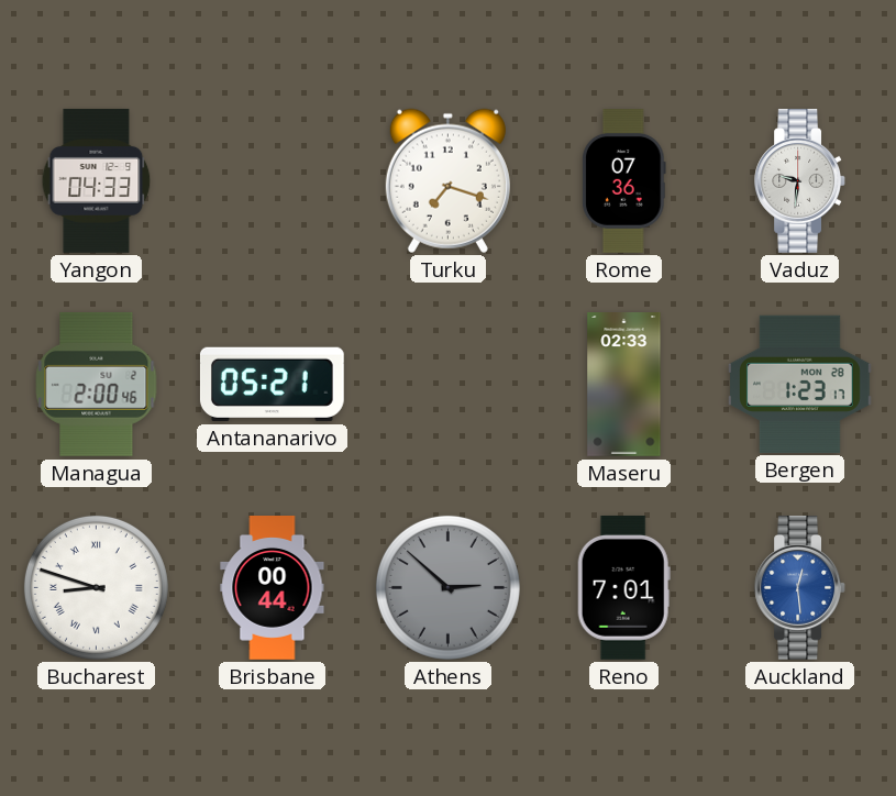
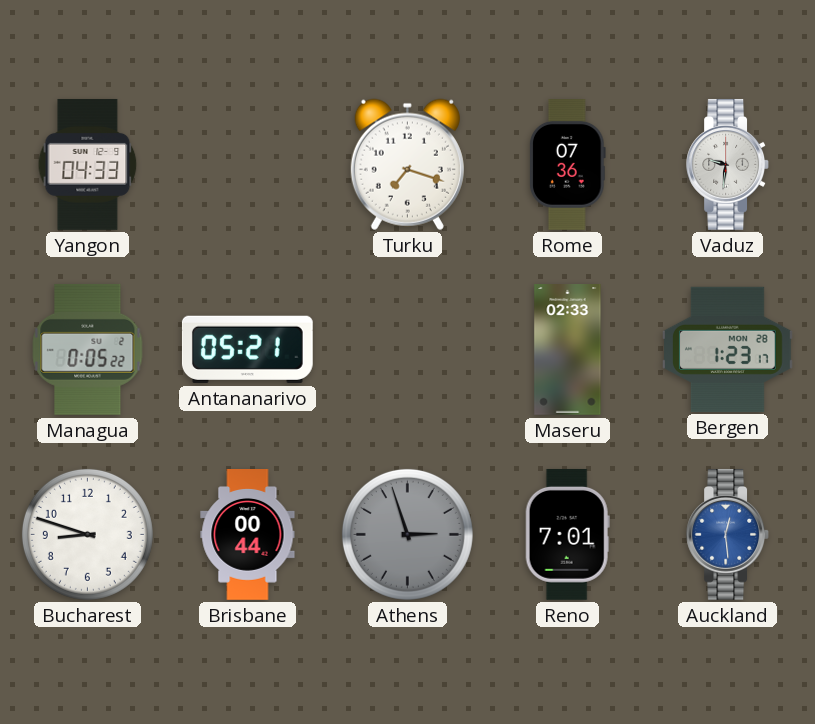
Managua: 2:00 -> 0:05
Bucharest numerals: Roman -> Arabic
Athens: 2:52 -> 2:57
